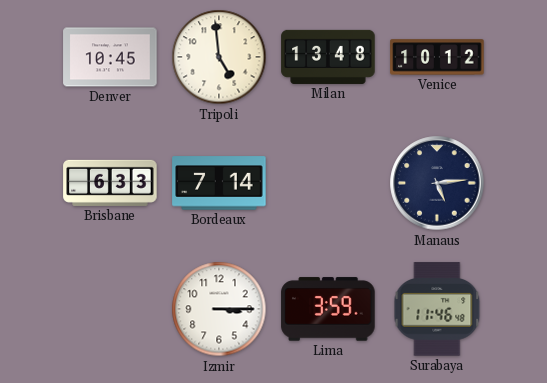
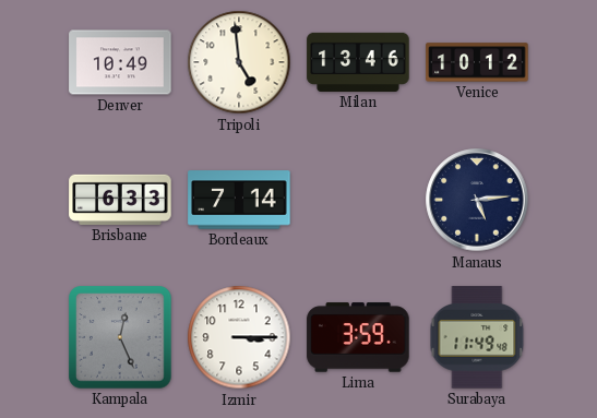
Denver: 10:45 -> 10:49
Milan: 13:48 -> 13:46
Kampala: none -> 12:26
Surabaya: 11:46 -> 11:49
